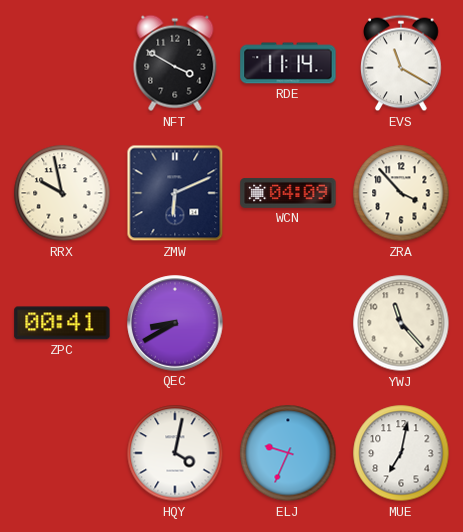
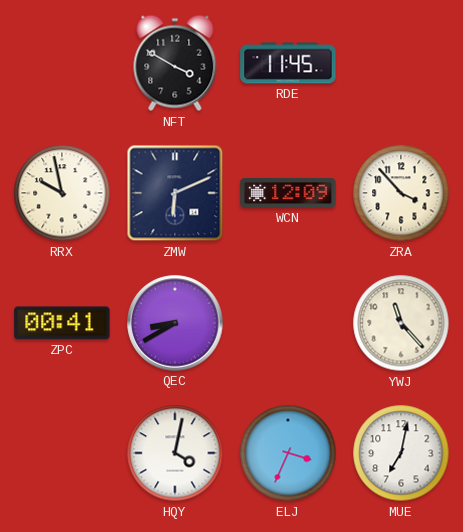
RDE: 11:14 -> 11:45
EVS: 11:20 -> none
WCN: 04:09 -> 12:09
ELJ: 9:34 -> 3:34
